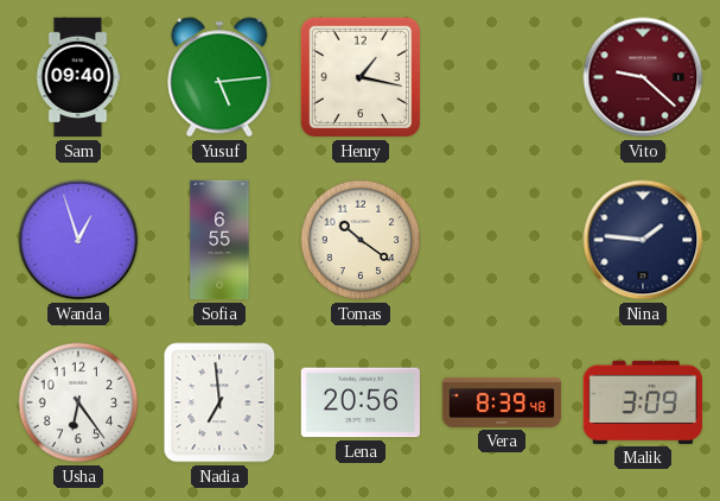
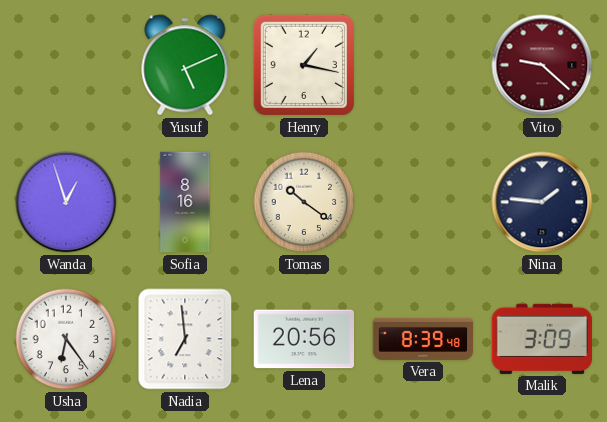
Sam: 09:40 -> none
Yusuf: 5:14 -> 5:11
Sofia: 6:55 -> 8:16
